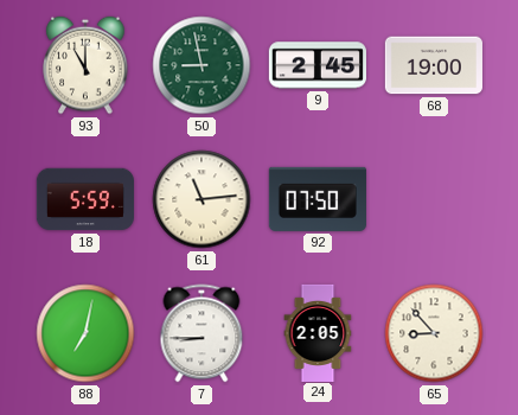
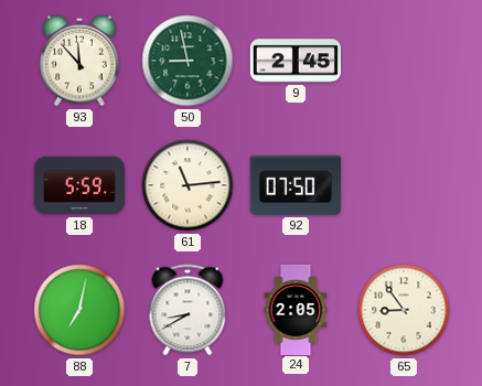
93: 11:00 -> 11:53
68: 19:00 -> none
7: 8:45 -> 8:40
65: 8:53 -> 8:54
